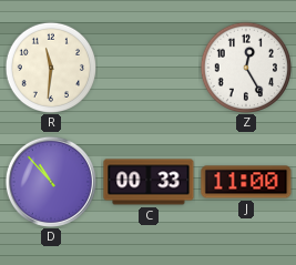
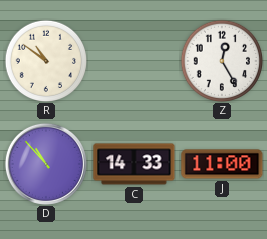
R: 11:31 -> 10:51
C: 00:33 -> 14:33
